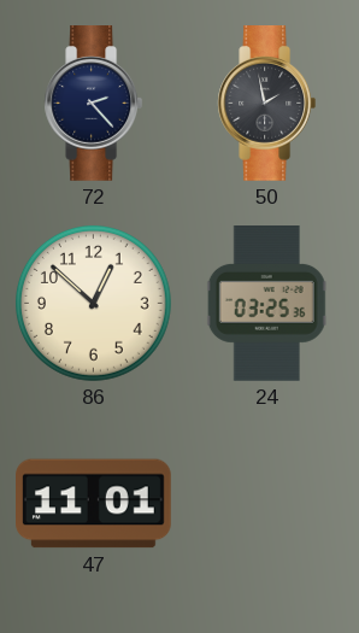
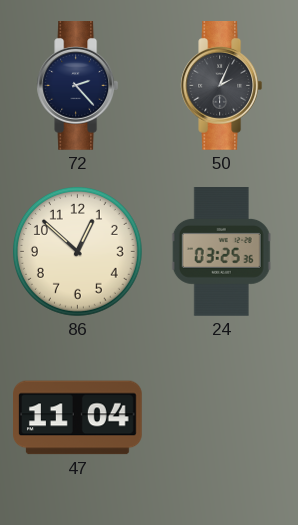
50: 1:58 -> 2:04
47: 11:01 -> 11:04
